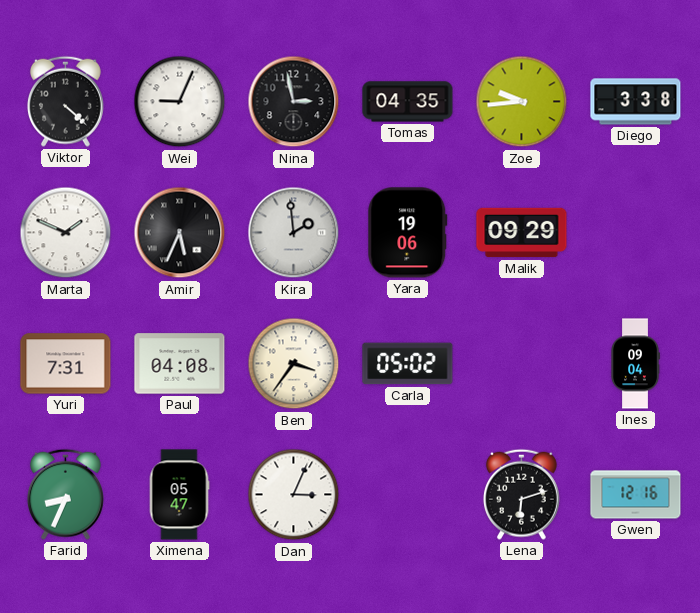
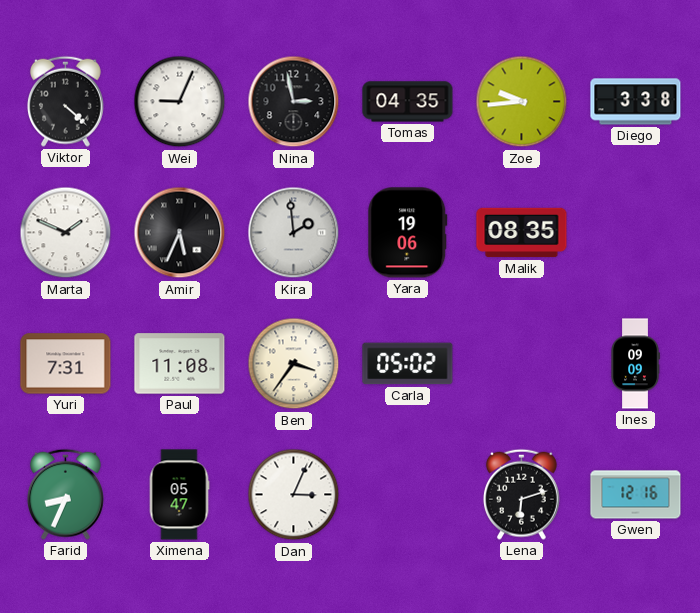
Malik: 09:29 -> 08:35
Paul: 04:08 -> 11:08
Ines: 09:04 -> 09:09
